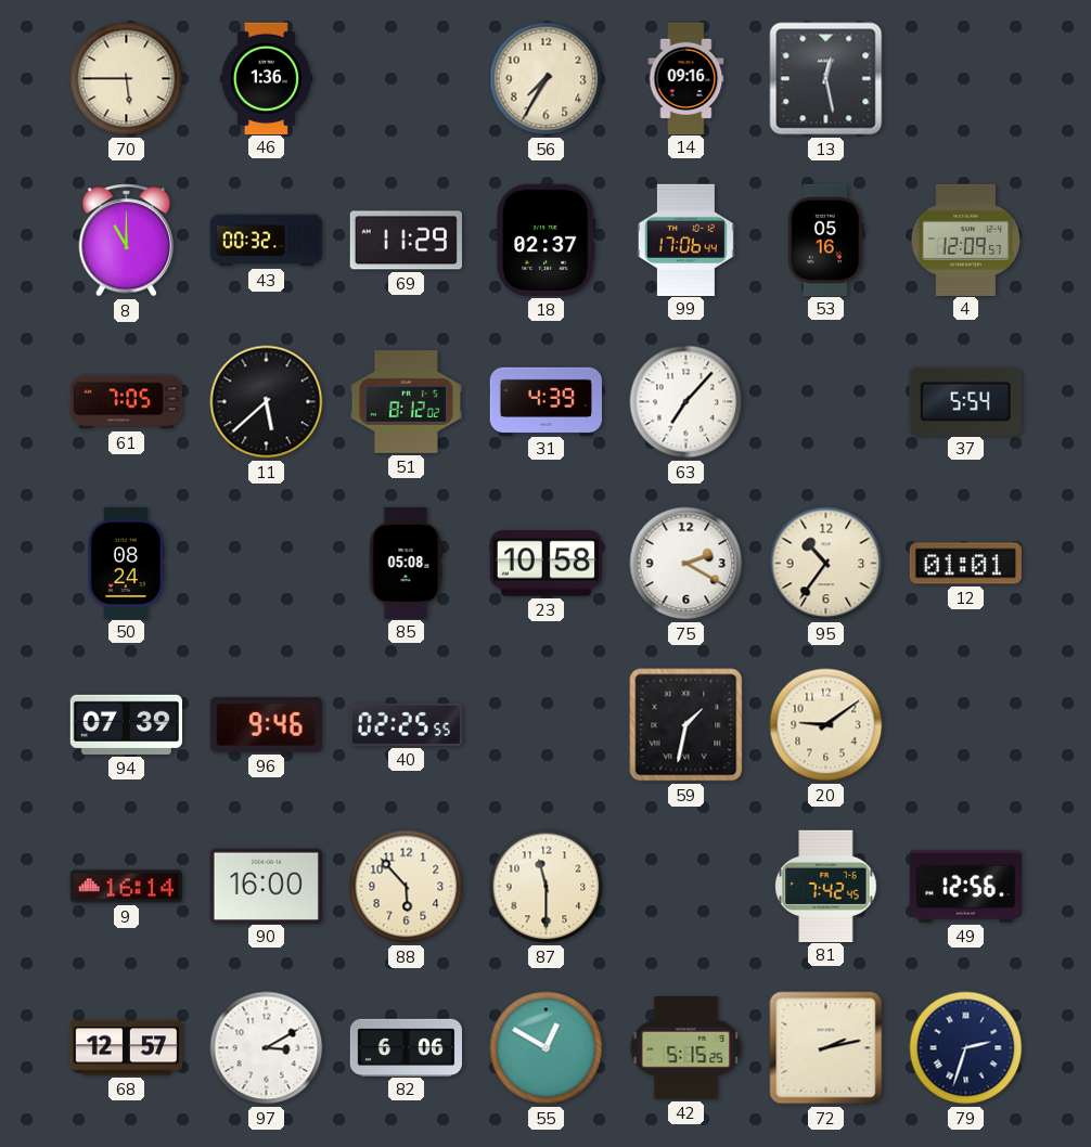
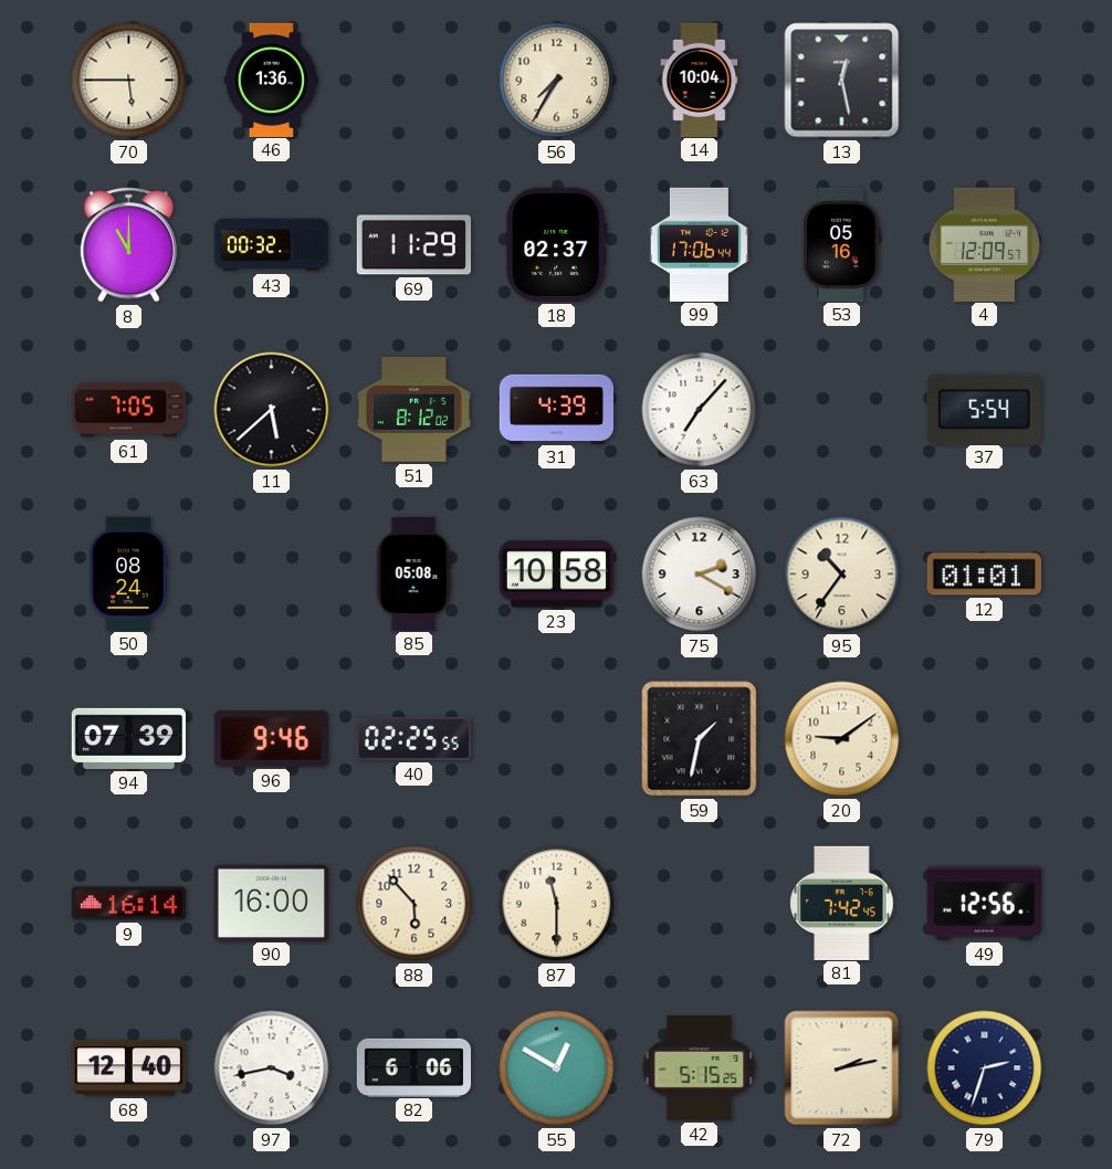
14: 09:16 -> 10:04
68: 12:57 -> 12:40
97: 3:10 -> 3:43
